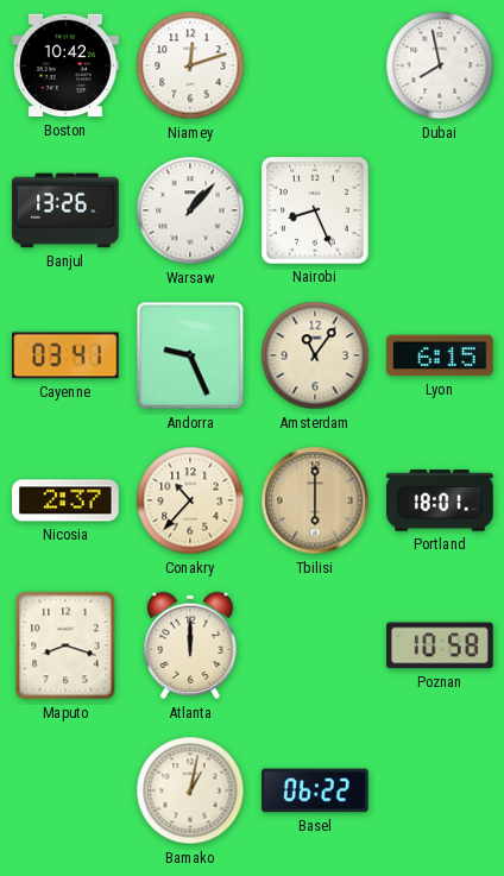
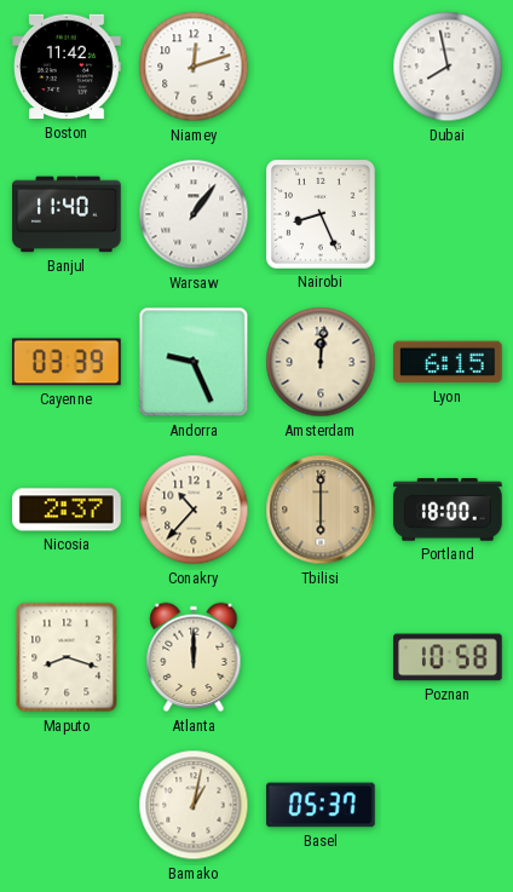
Boston: 10:42 -> 11:42
Banjul: 13:26 -> 11:40
Warsaw: 1:07 -> 1:06
Cayenne: 03:41 -> 03:39
Amsterdam: 11:06 -> 12:01
Portland: 18:01 -> 18:00
Basel: 06:22 -> 05:37
